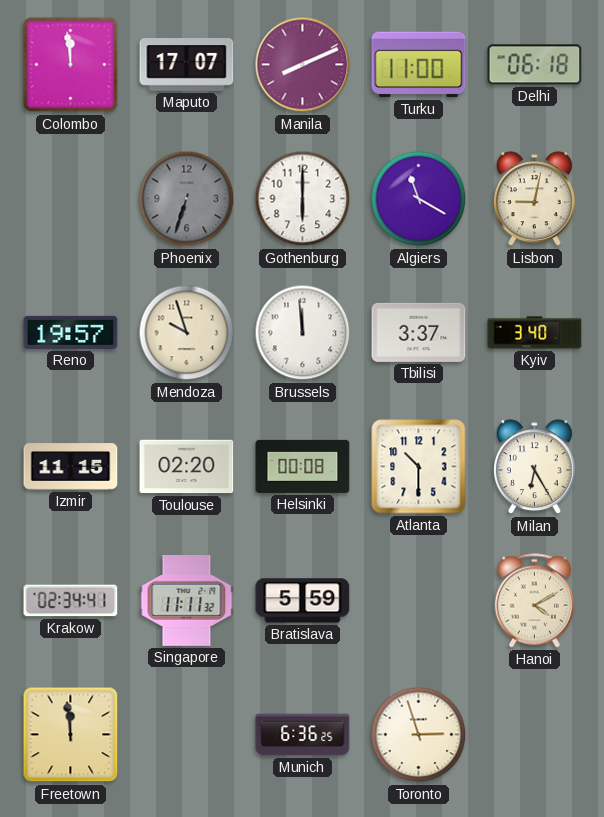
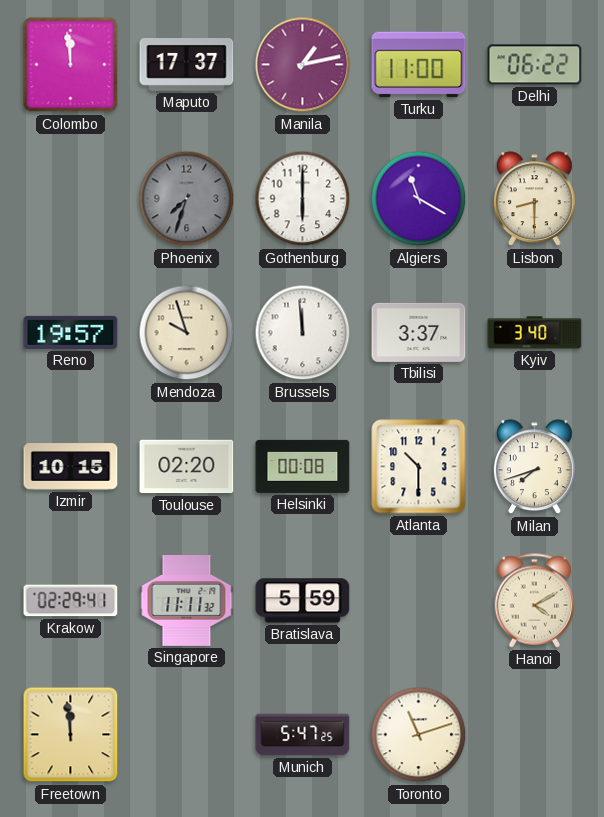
Maputo: 17:07 -> 17:37
Manila: 8:11 -> 1:13
Delhi: 06:18 -> 06:22
Phoenix: 6:33 -> 7:33
Lisbon: 9:02 -> 8:30
Izmir: 11:15 -> 10:15
Milan: 6:25 -> 7:42
Krakow: 02:34 -> 02:29
Munich: 6:36 -> 5:47
Toronto: 2:57 -> 11:12
